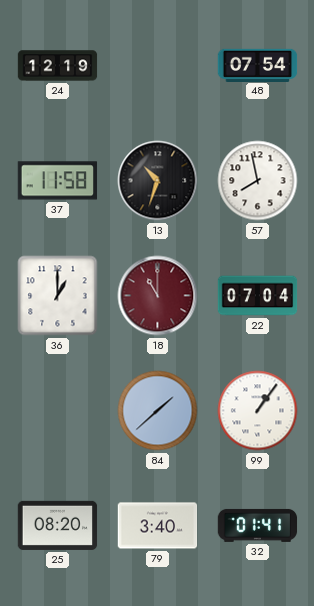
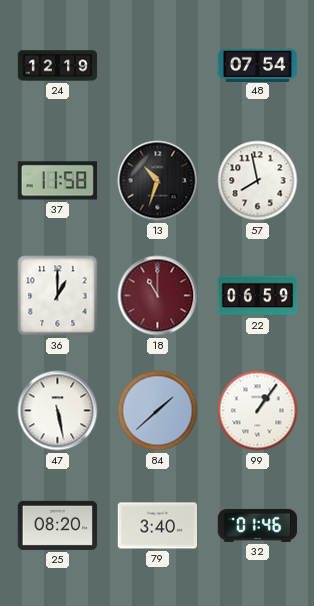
22: 07:04 -> 06:59
47: none -> 5:28
32: 01:41 -> 01:46
